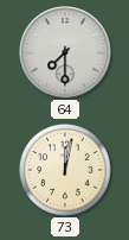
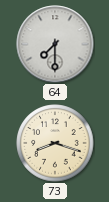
73: 12:02 -> 8:18
